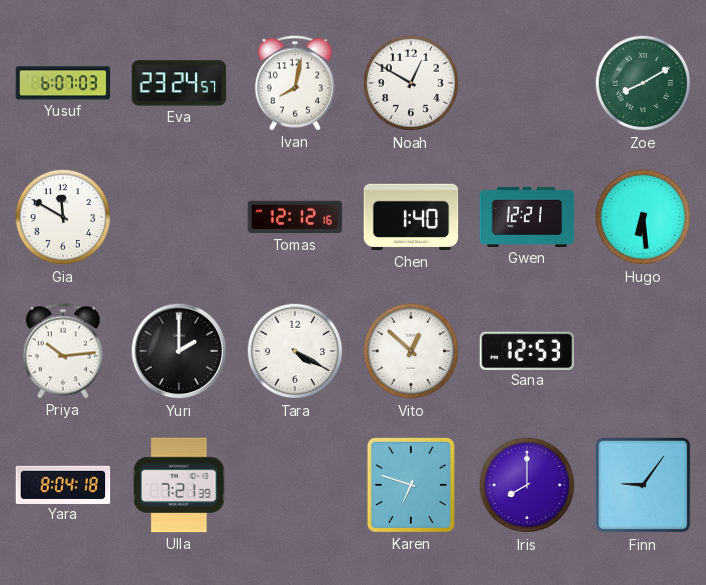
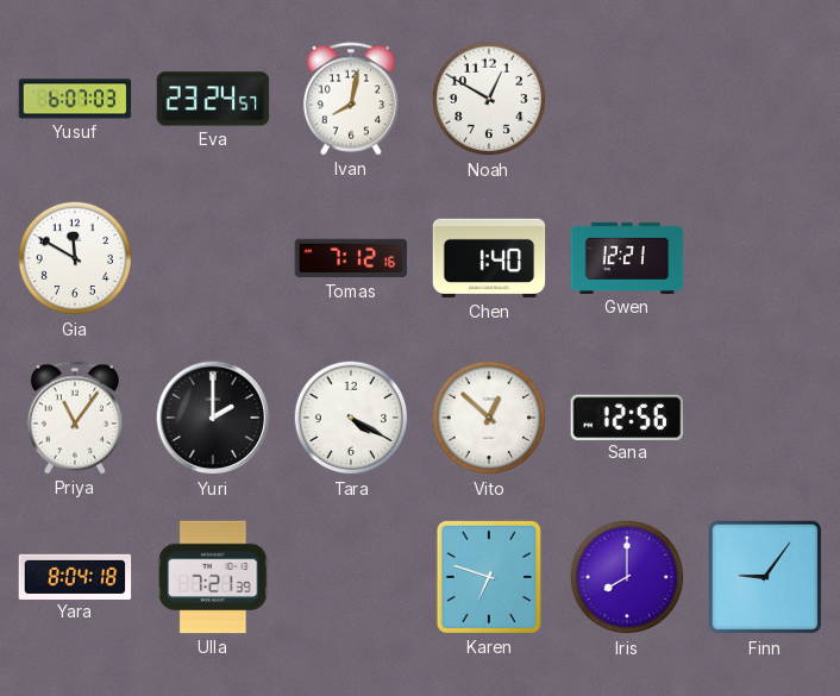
Zoe: 8:10 -> none
Tomas: 12:12 -> 7:12
Hugo: 6:29 -> none
Priya: 10:14 -> 11:06
Sana: 12:53 -> 12:56
